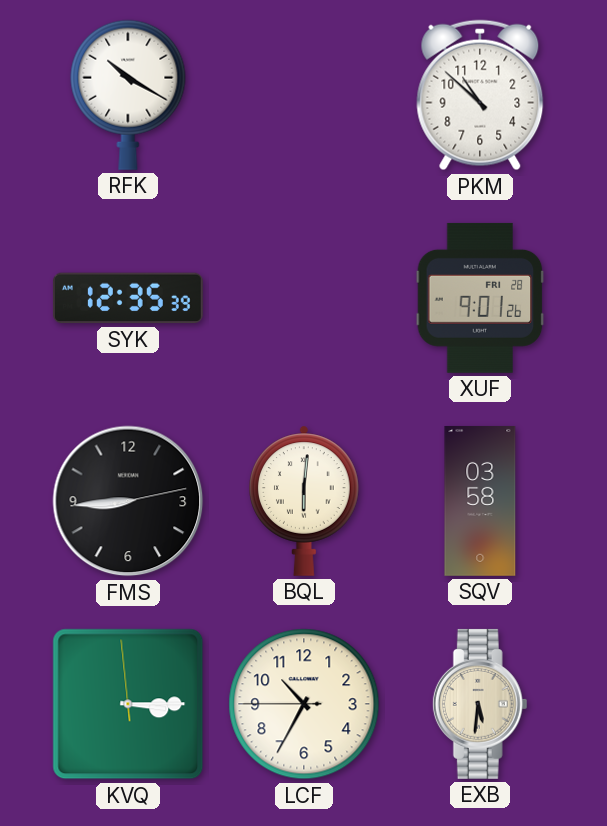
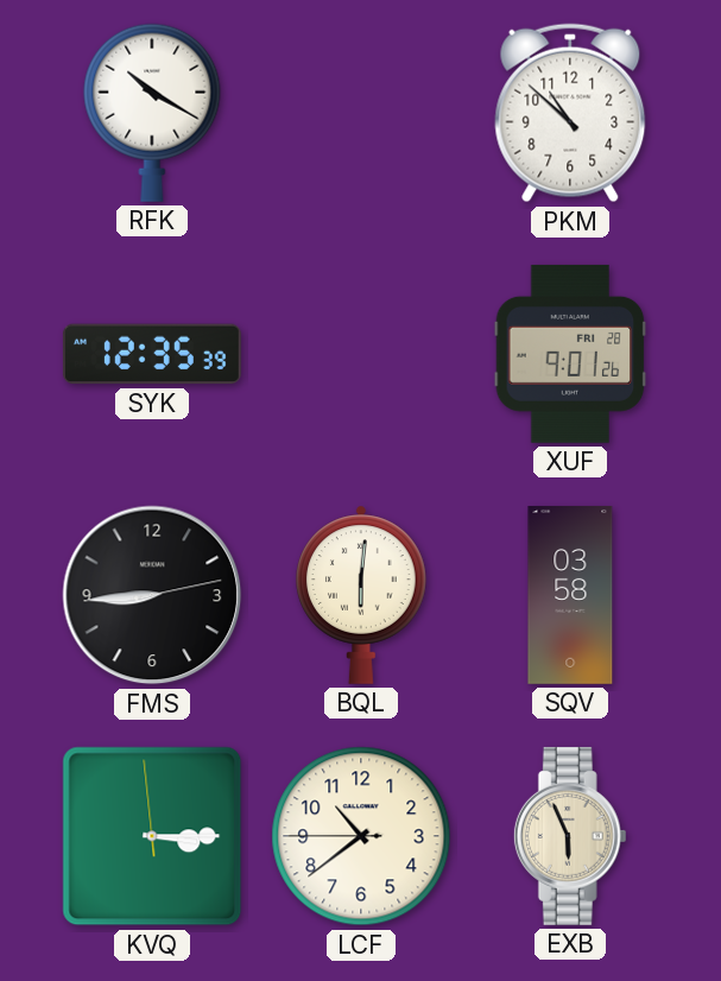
LCF: 10:34 -> 10:38
EXB: 5:31 -> 5:56
